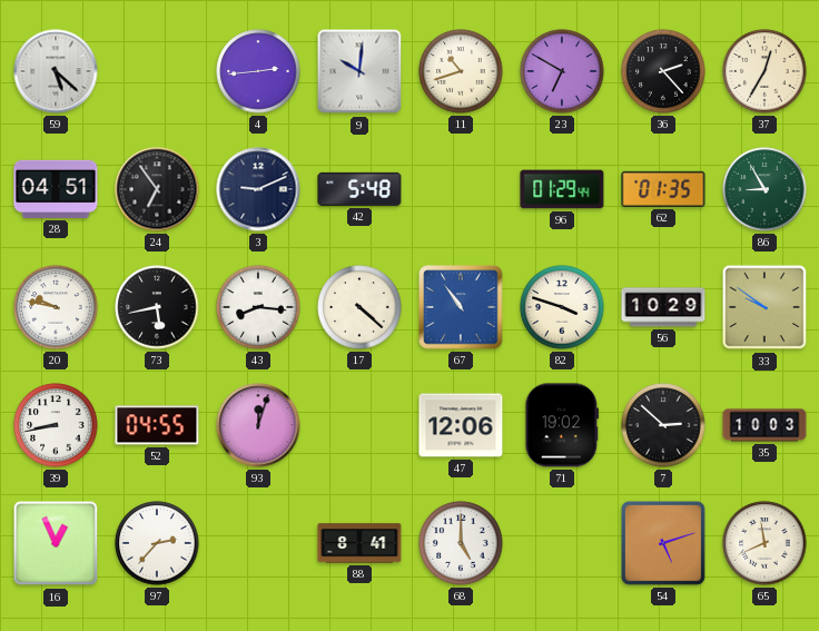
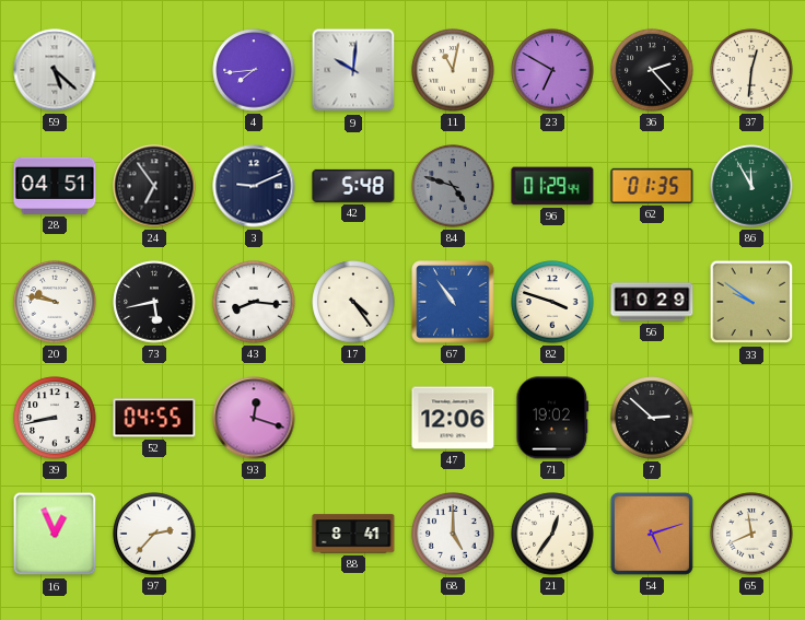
4: 2:44 -> 7:44
11: 10:42 -> 11:02
37: 12:35 -> 12:31
84: none -> 4:48
86: 8:55 -> 11:55
17: 4:22 -> 4:24
93: 12:03 -> 12:18
35: 10:03 -> none
21: none -> 12:36
